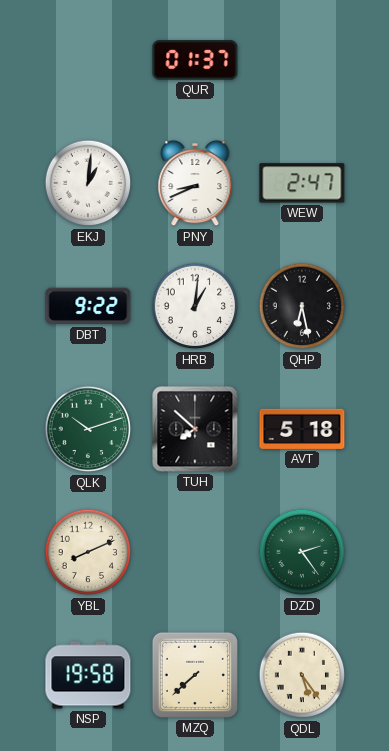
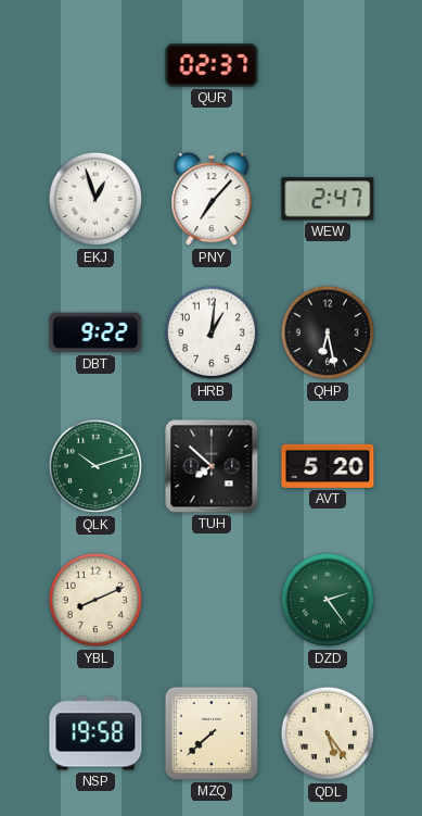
QUR: 01:37 -> 02:37
EKJ: 1:01 -> 12:57
PNY: 8:41 -> 7:07
AVT: 5:18 -> 5:20
